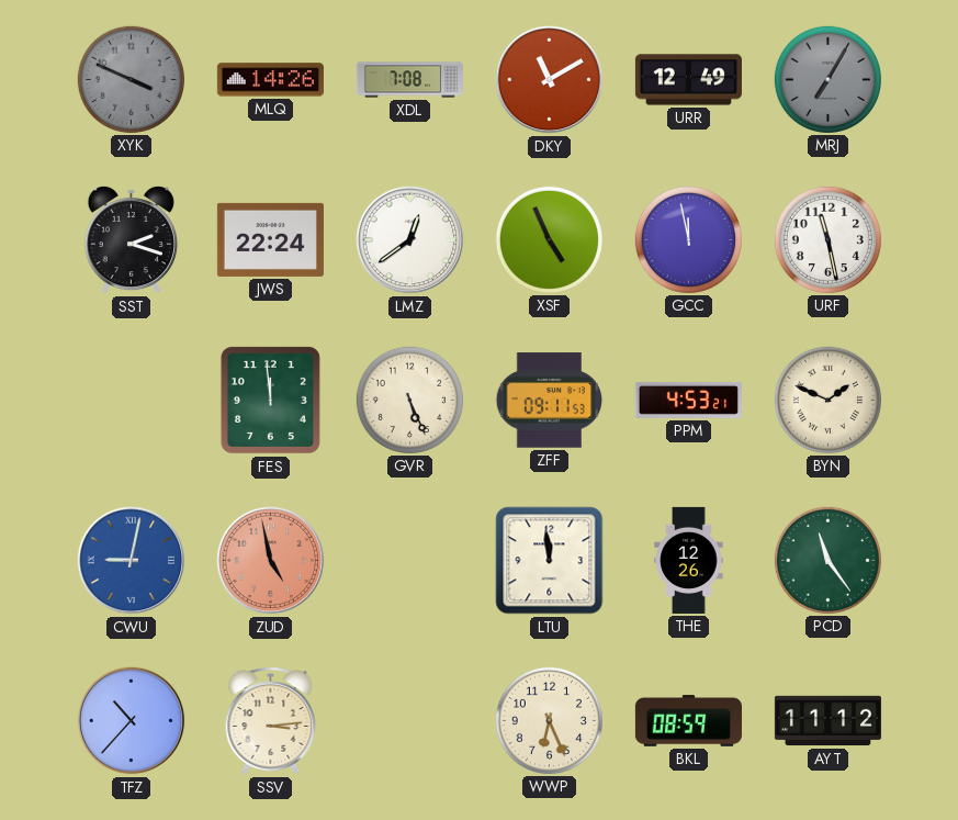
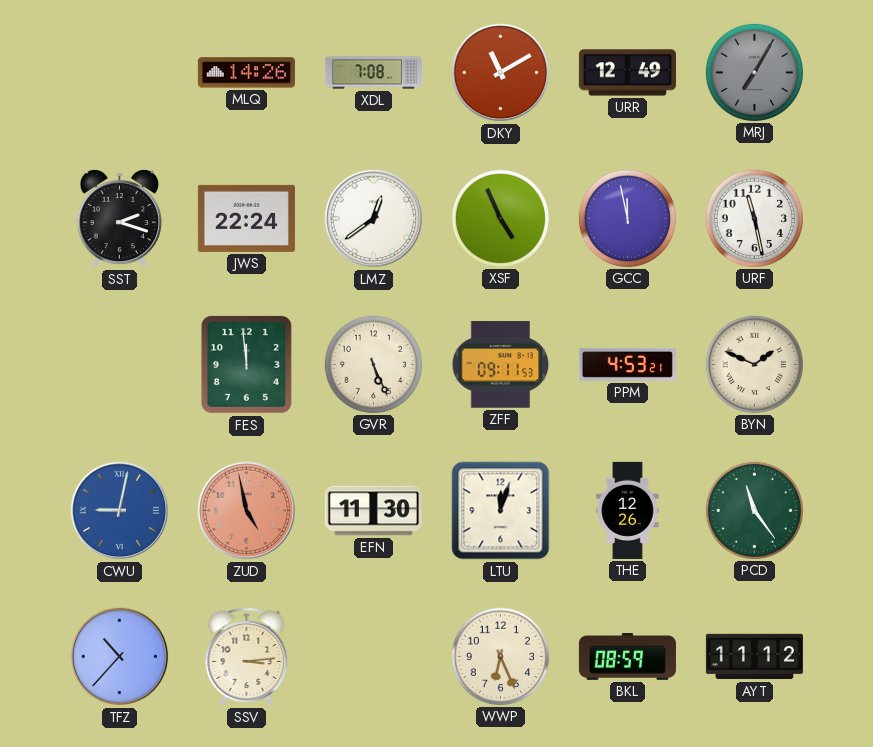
XYK: 3:49 -> none
EFN: none -> 11:30
LTU: 11:59 -> 12:03
